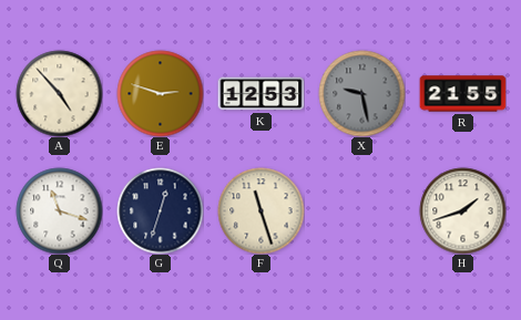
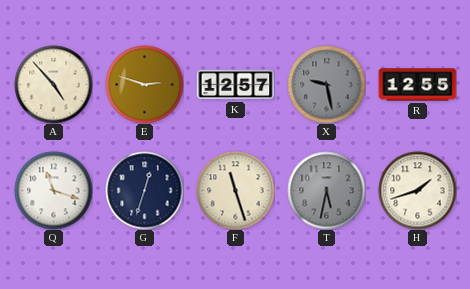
K: 12:53 -> 12:57
R: 21:55 -> 12:55
T: none -> 5:32
